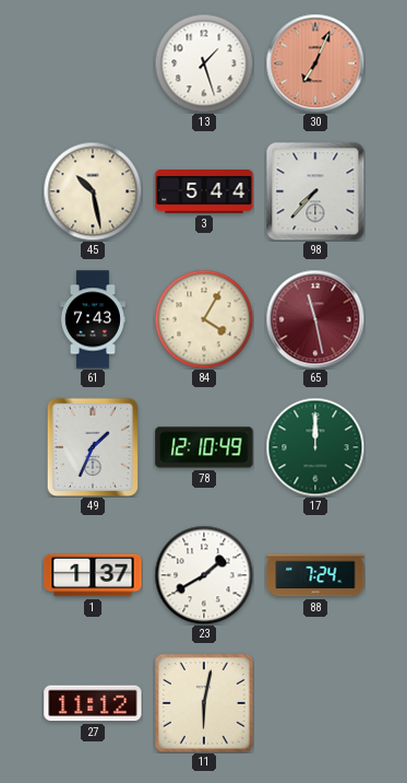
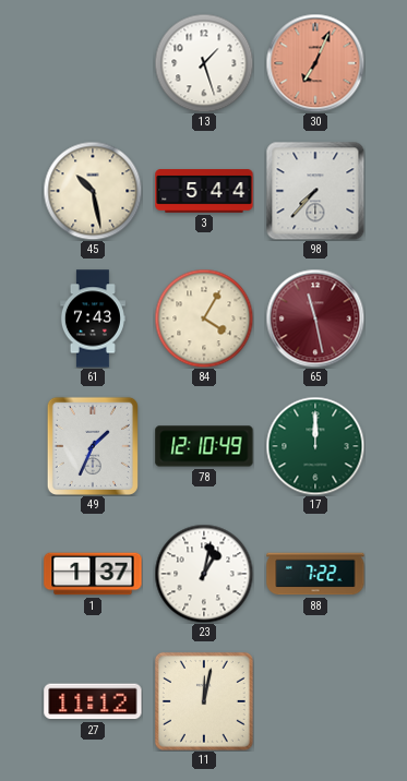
23: 1:40 -> 1:02
88: 7:24 -> 7:22
11: 6:02 -> 12:02
